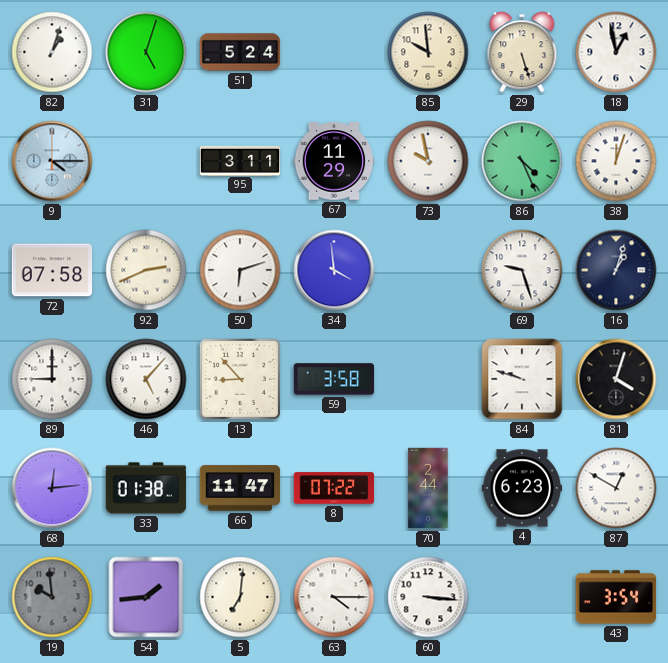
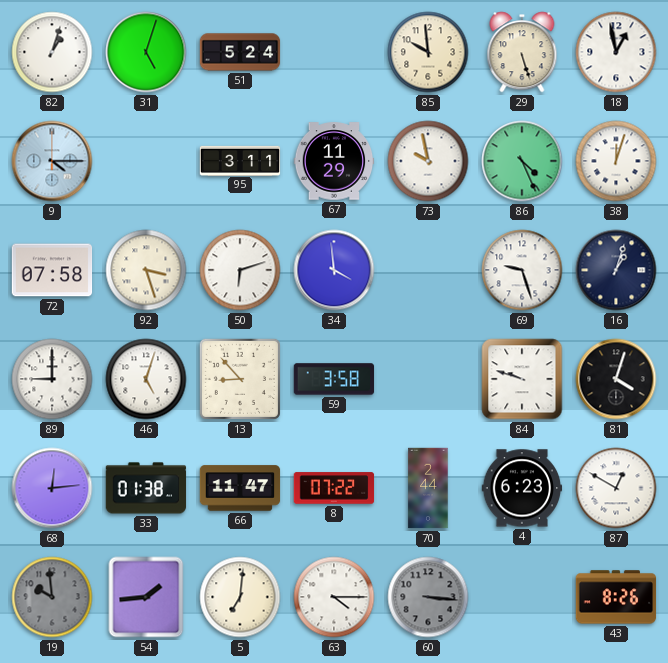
92: 2:41 -> 3:27
46: 5:07 -> 5:03
60 dial: white -> grey
43: 3:54 -> 8:26
